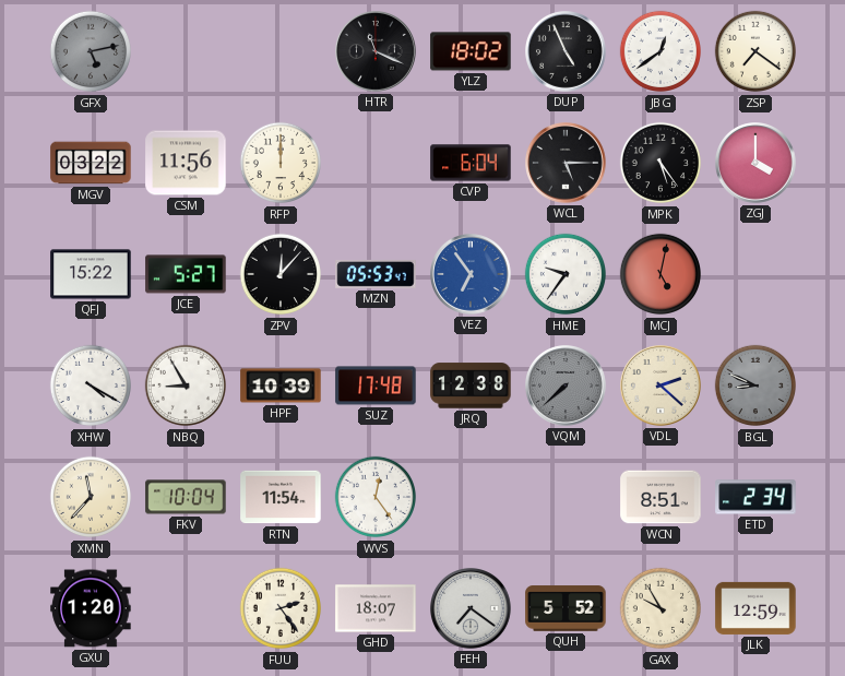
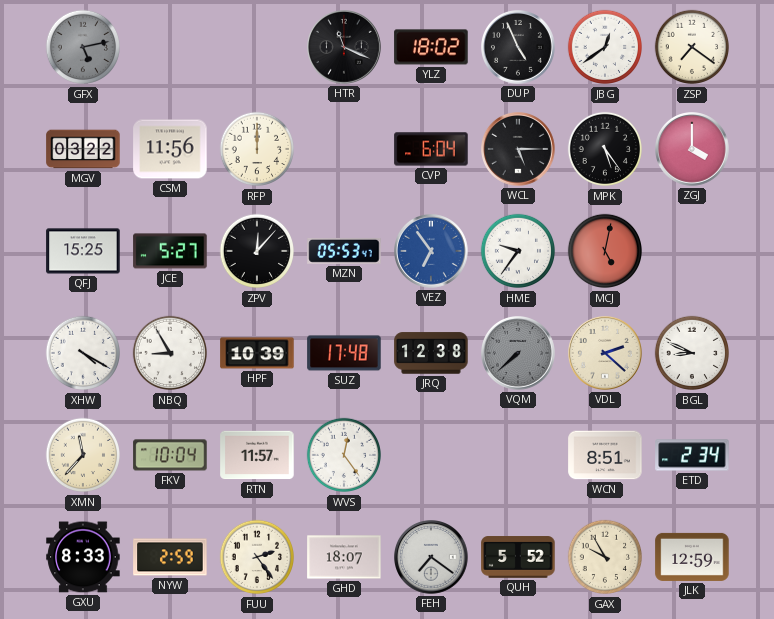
QFJ: 15:22 -> 15:25
BGL dial: grey -> white
RTN: 11:54 -> 11:57
GXU: 1:20 -> 8:33
NYW: none -> 2:59
